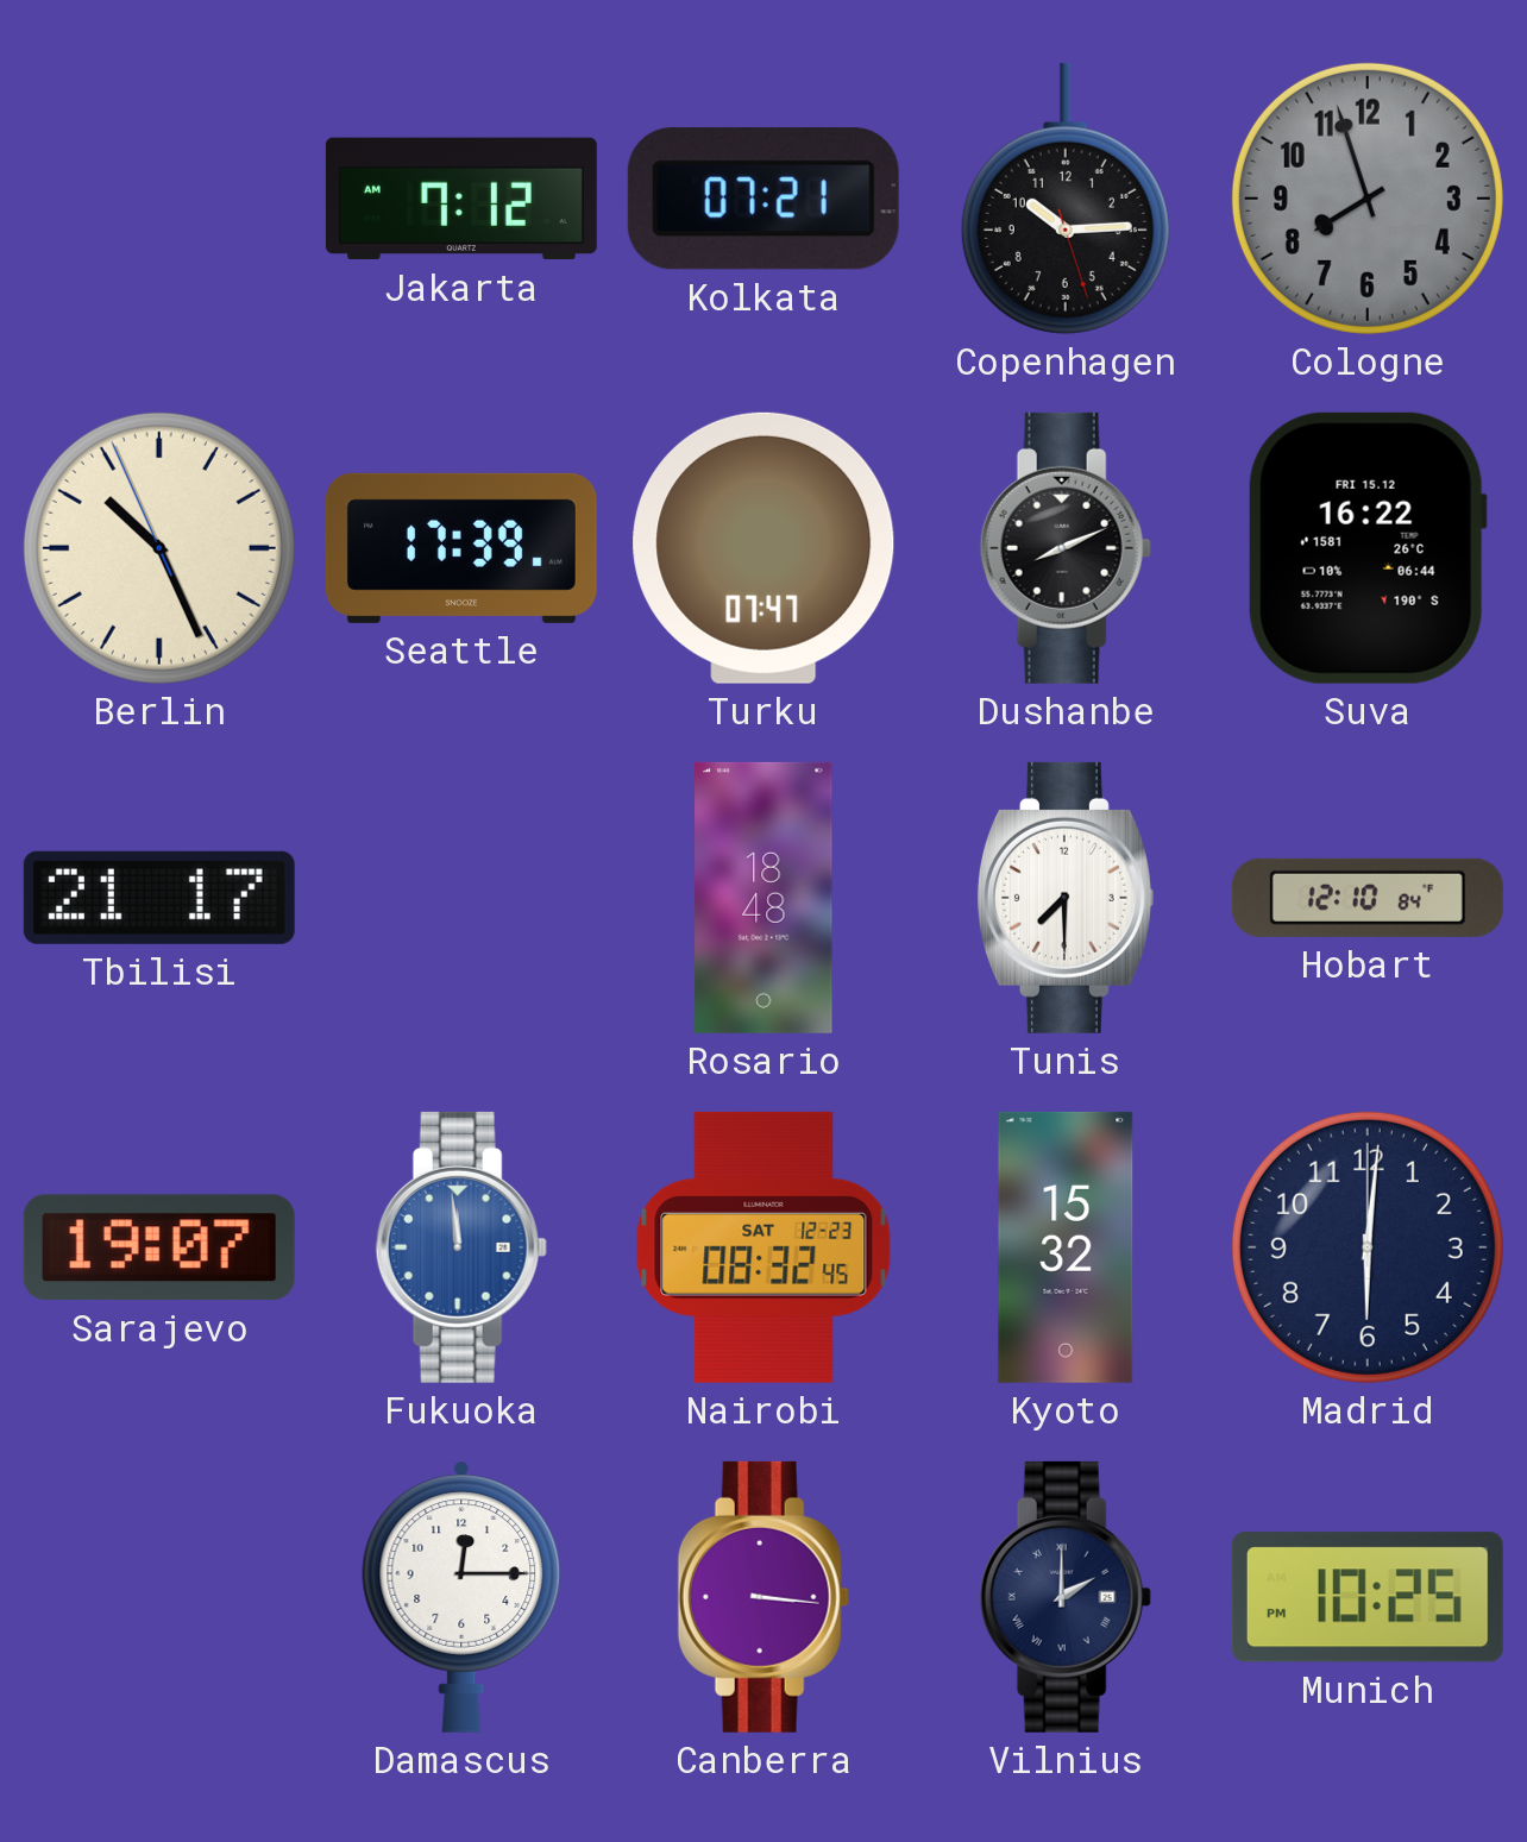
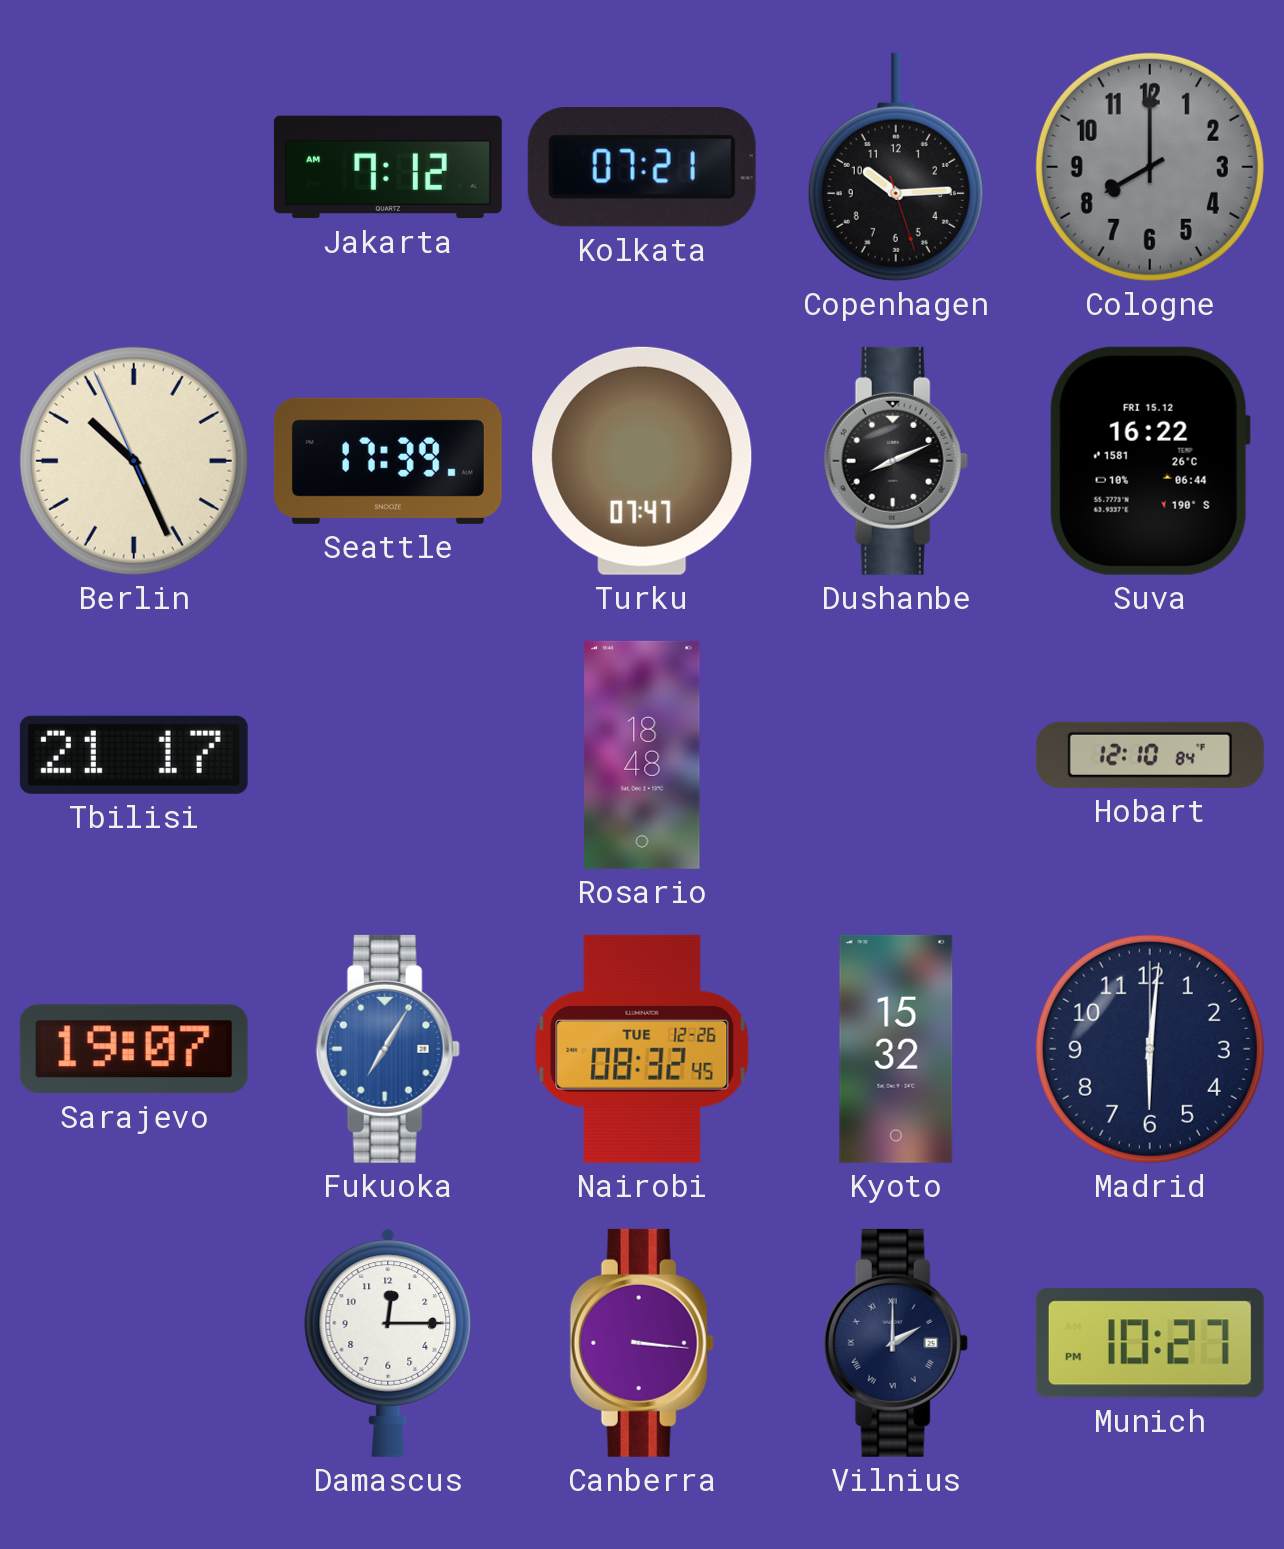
Cologne: 7:57 -> 8:00
Tunis: 7:30 -> none
Fukuoka: 11:59 -> 7:05
Nairobi date: SAT 12-23 -> TUE 12-26
Munich: 10:25 -> 10:27
